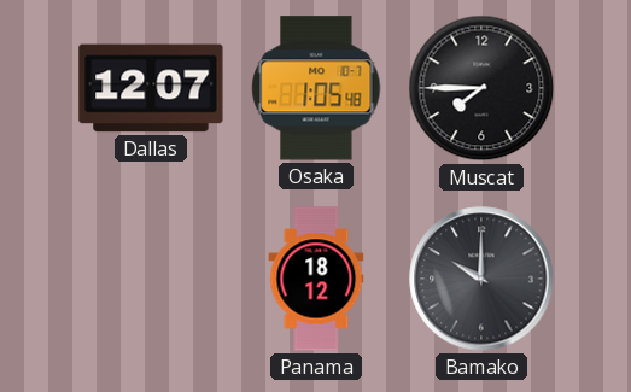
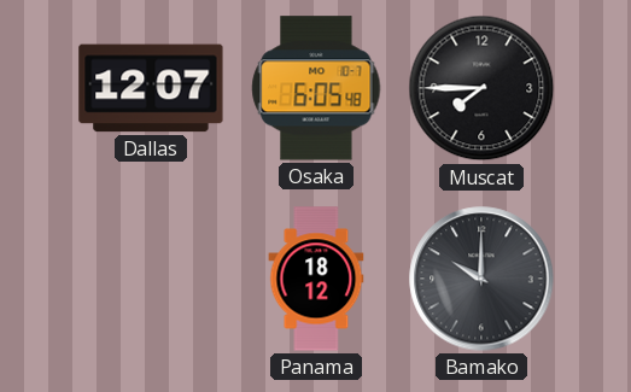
Osaka: 1:05 -> 6:05
